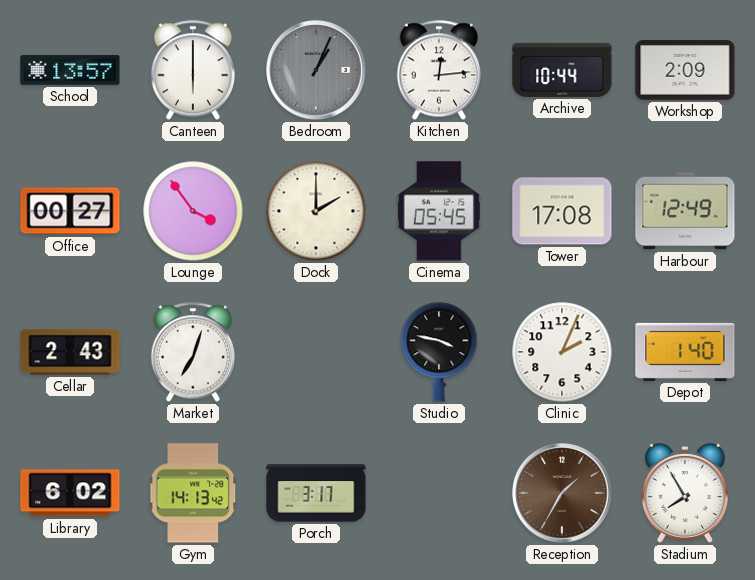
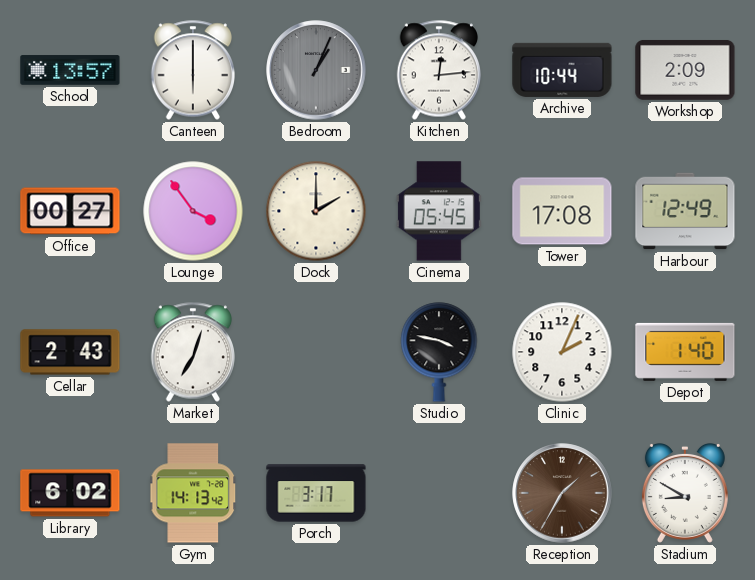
Stadium: 7:55 -> 8:50
